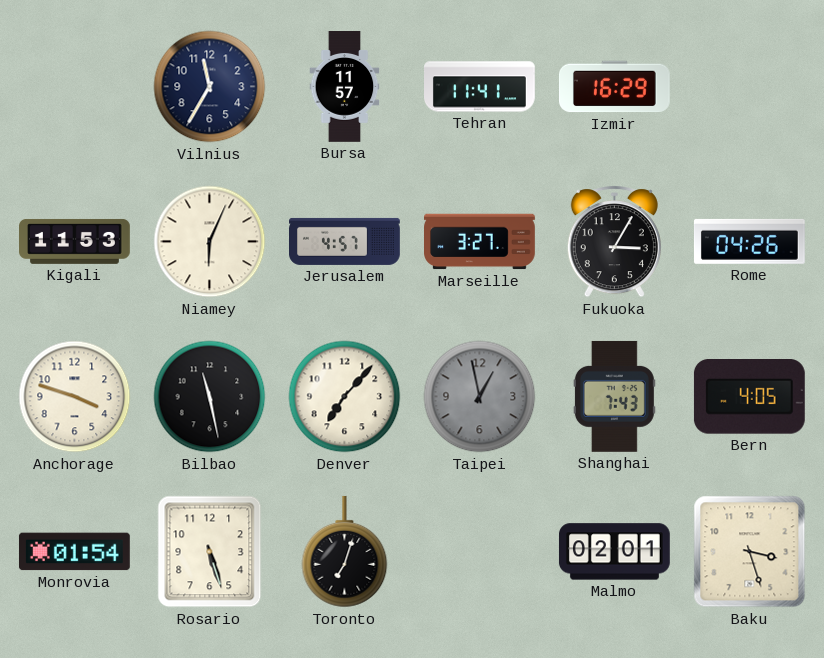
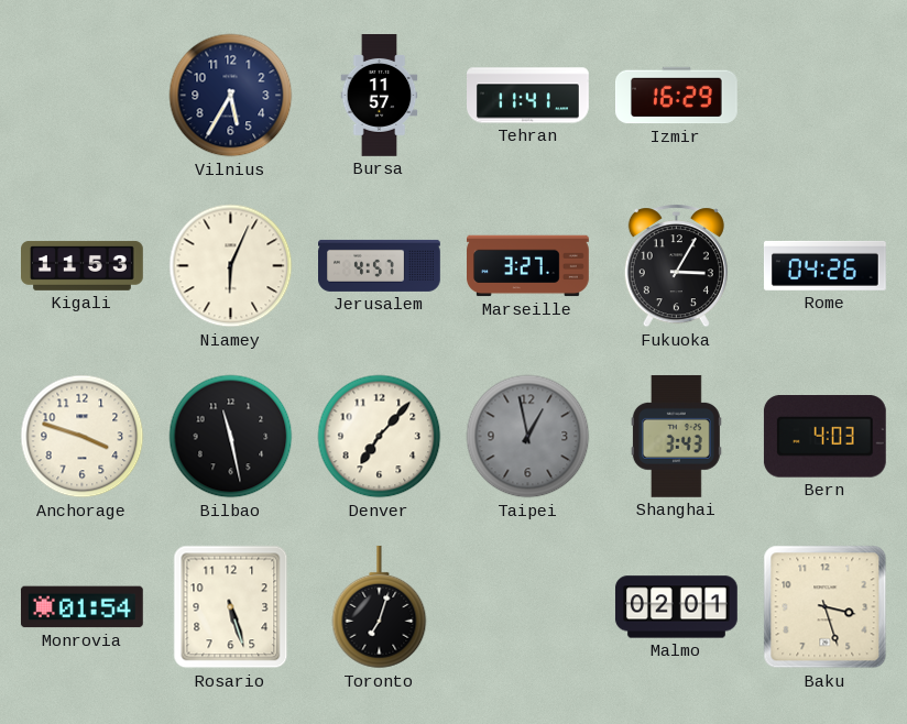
Vilnius: 11:35 -> 5:35
Shanghai: 7:43 -> 3:43
Bern: 4:05 -> 4:03
